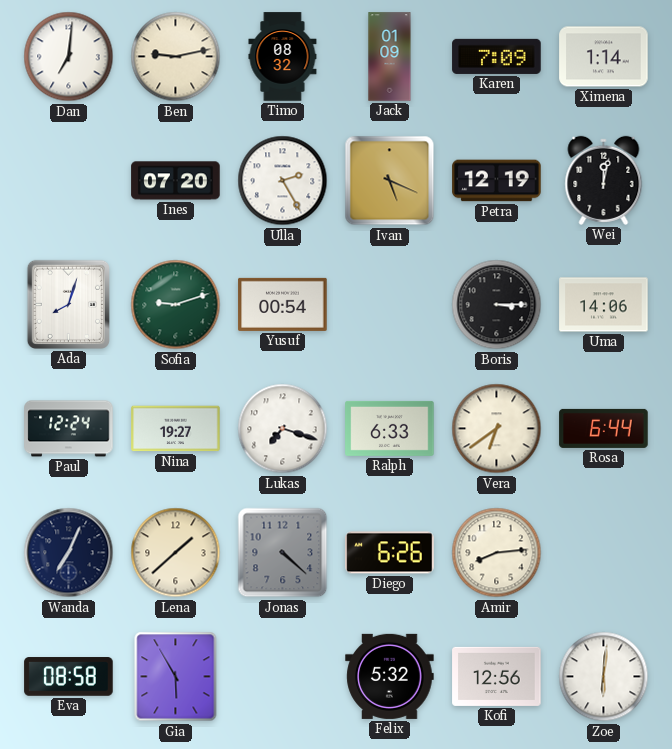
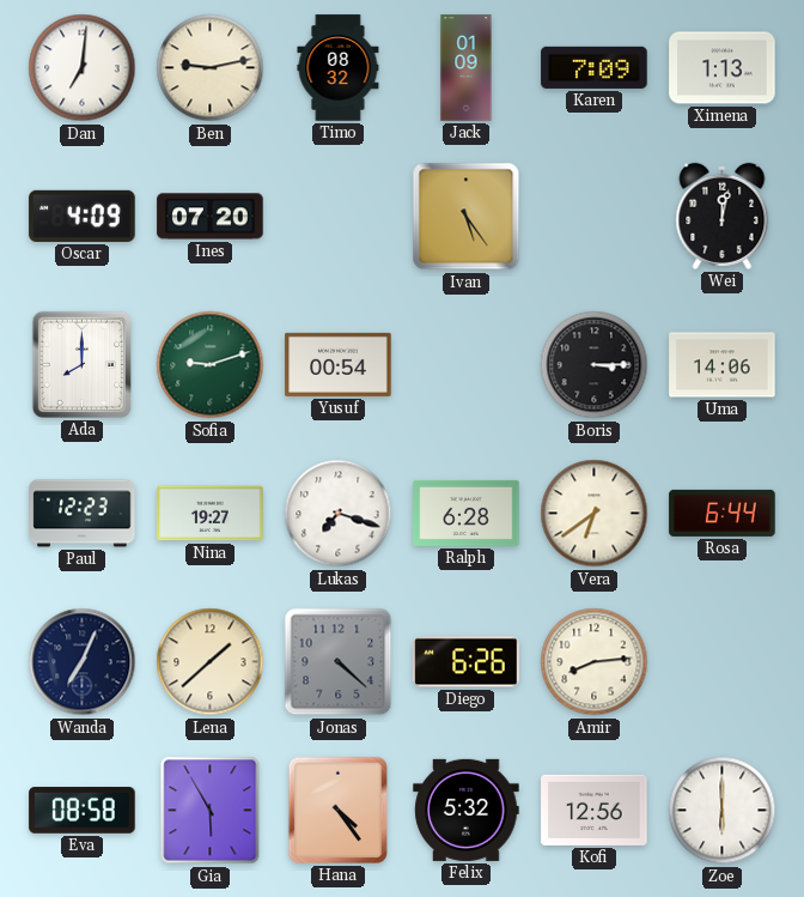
Ximena: 1:14 -> 1:13
Oscar: none -> 4:09
Ulla: 2:25 -> none
Ivan: 5:19 -> 5:24
Petra: 12:19 -> none
Ada: 8:03 -> 8:00
Paul: 12:24 -> 12:23
Ralph: 6:33 -> 6:28
Hana: none -> 4:24
Zoe: 6:01 -> 6:00
